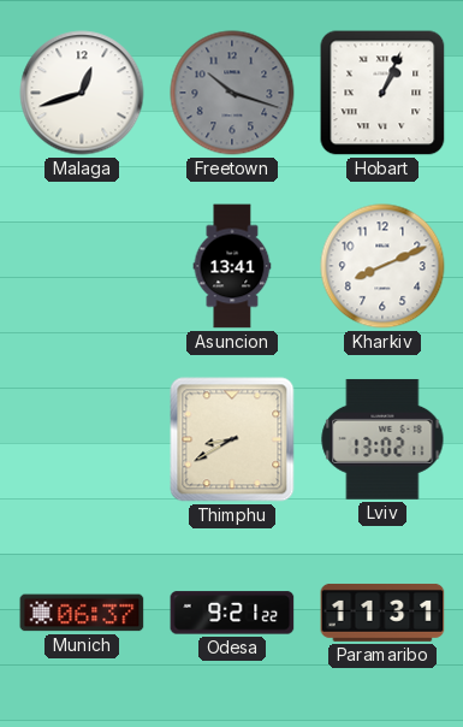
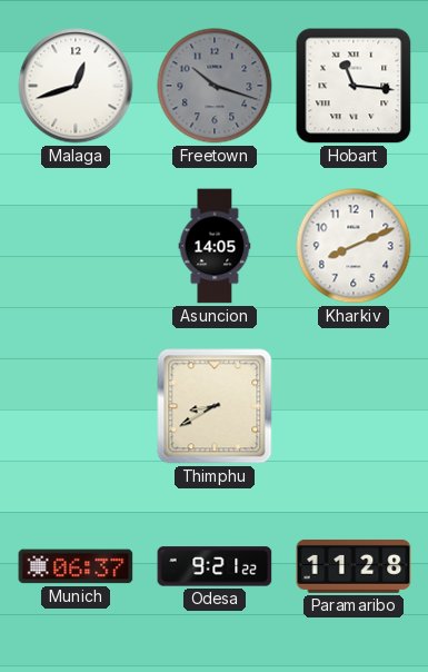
Hobart: 1:04 -> 11:16
Asuncion: 13:41 -> 14:05
Lviv: 13:02 -> none
Paramaribo: 11:31 -> 11:28
